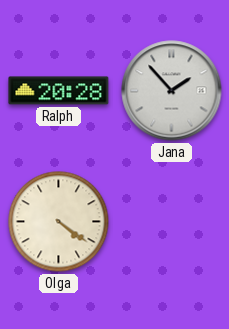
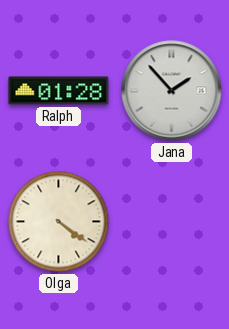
Ralph: 20:28 -> 01:28
